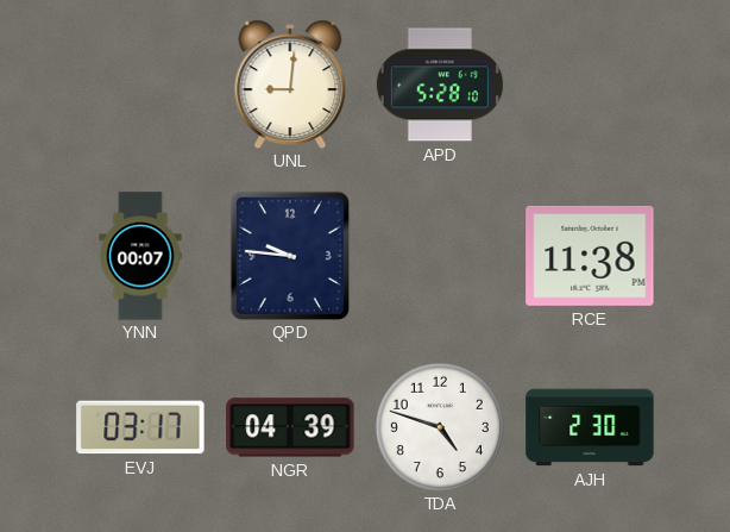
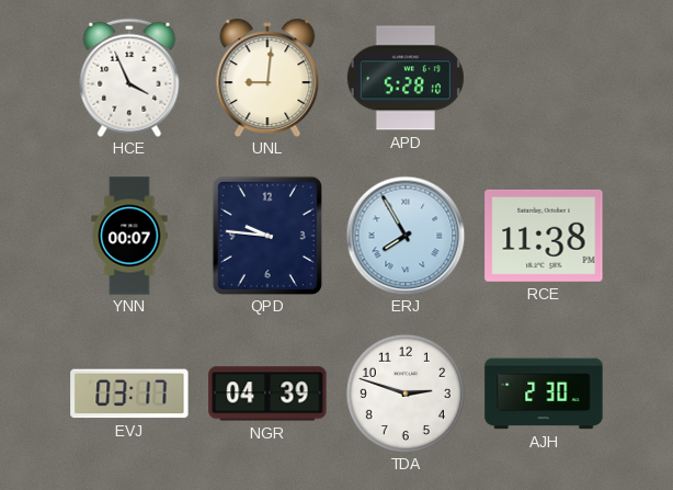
HCE: none -> 3:56
ERJ: none -> 7:55
TDA: 4:48 -> 2:48
